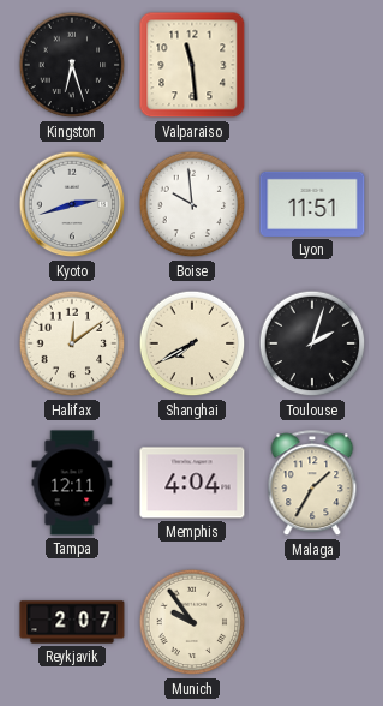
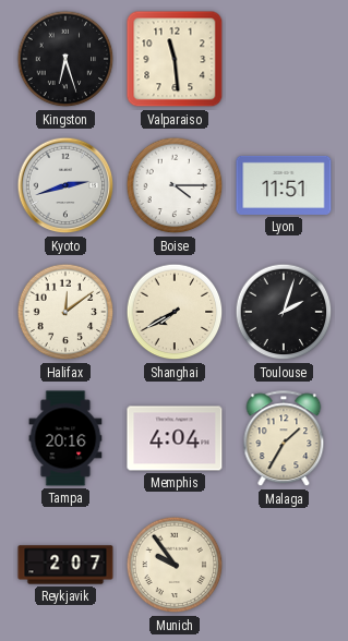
Boise: 9:59 -> 4:15
Tampa: 12:11 -> 20:16
